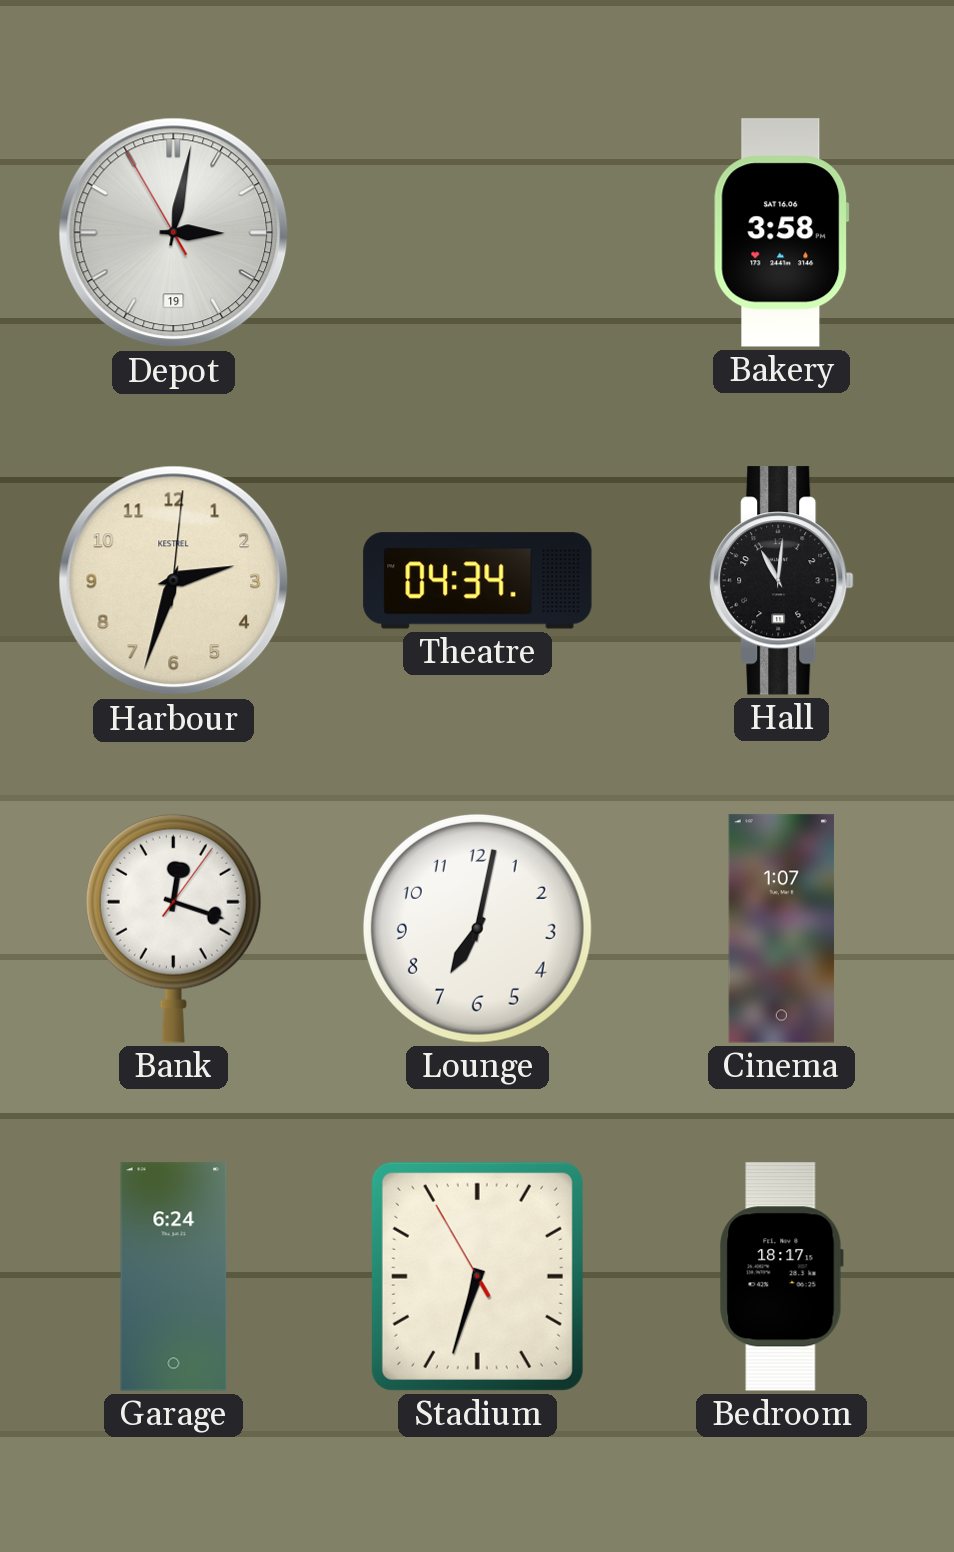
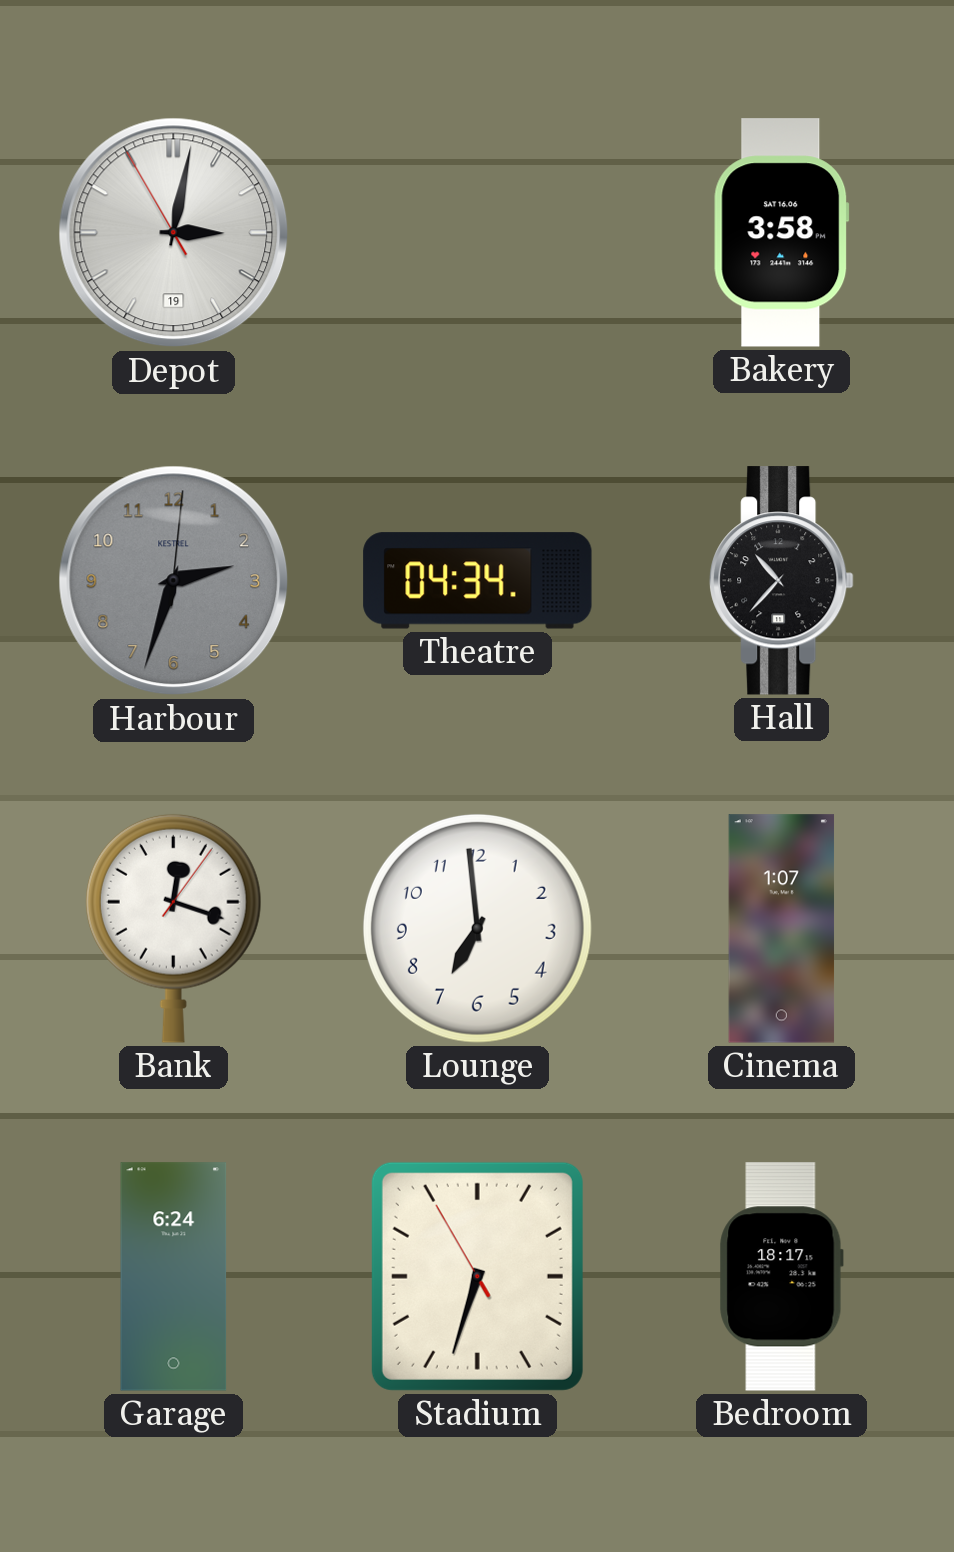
Harbour dial: cream -> grey
Hall: 11:01 -> 10:37
Lounge: 7:02 -> 6:59
